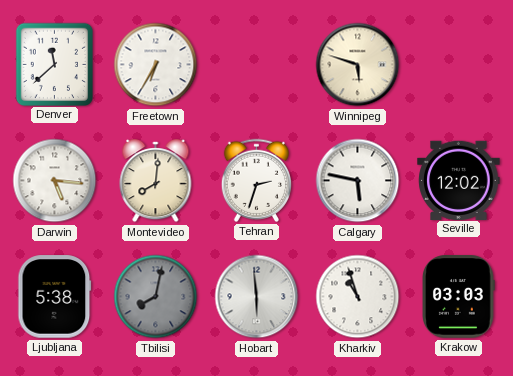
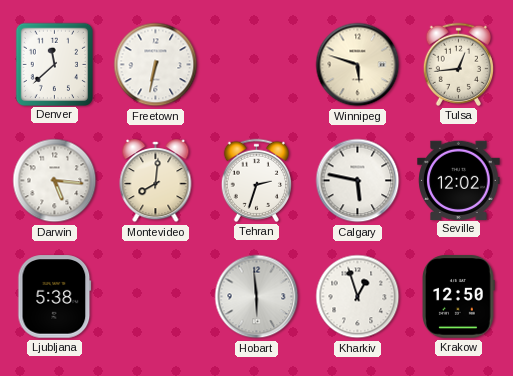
Freetown: 6:35 -> 6:32
Tulsa: none -> 12:44
Tbilisi: 8:02 -> none
Kharkiv: 10:57 -> 12:57
Krakow: 03:03 -> 12:50
